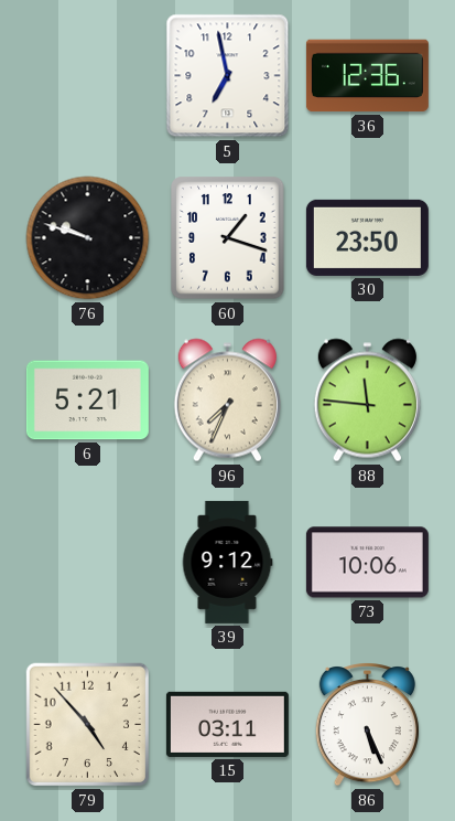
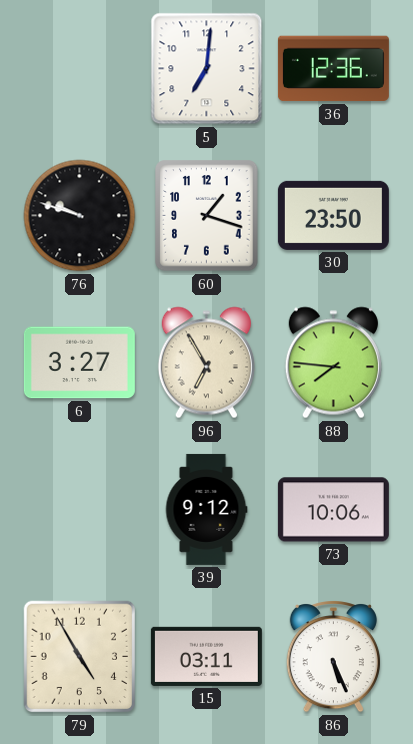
5: 6:58 -> 7:01
6: 5:21 -> 3:27
96: 7:34 -> 6:55
88: 11:46 -> 7:46
79: 4:53 -> 4:55
